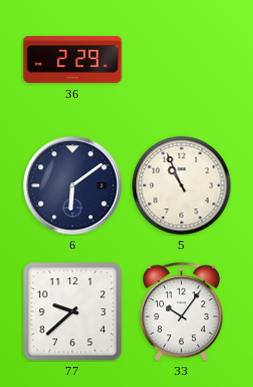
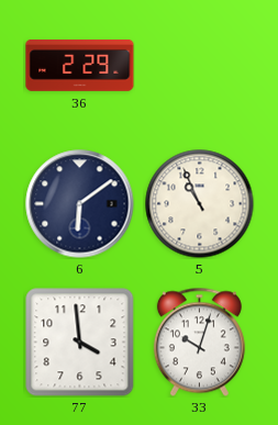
77: 9:38 -> 3:59
33: 10:06 -> 10:03
